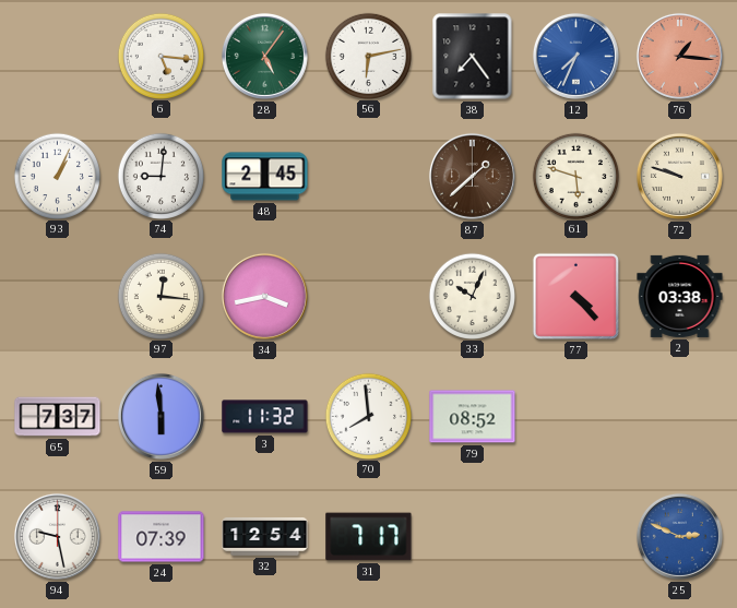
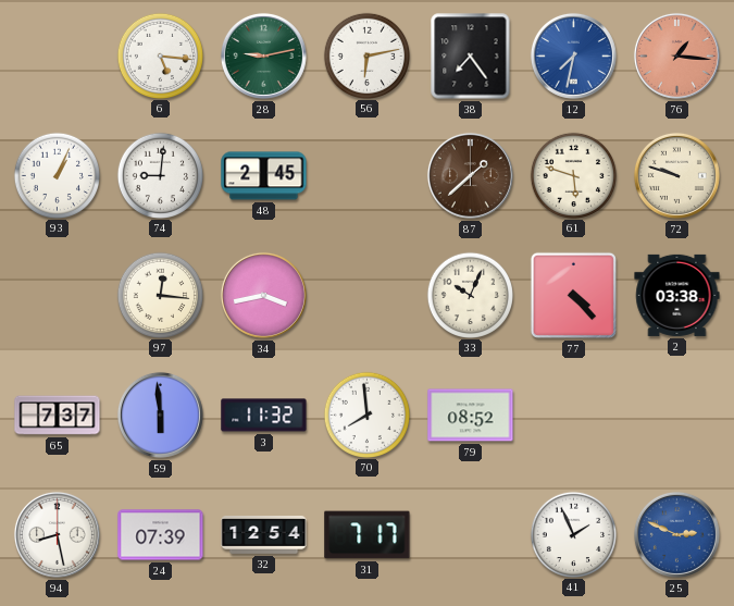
28: 5:06 -> 9:13
12: 7:34 -> 7:32
94: 9:28 -> 8:28
41: none -> 1:56
